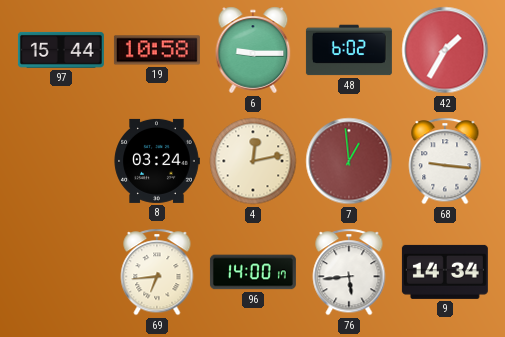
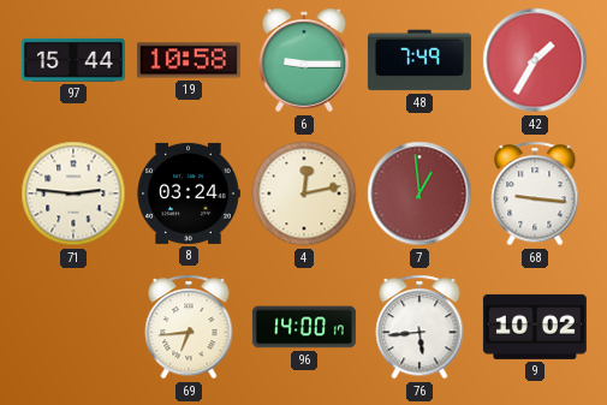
48: 6:02 -> 7:49
71: none -> 2:46
9: 14:34 -> 10:02
